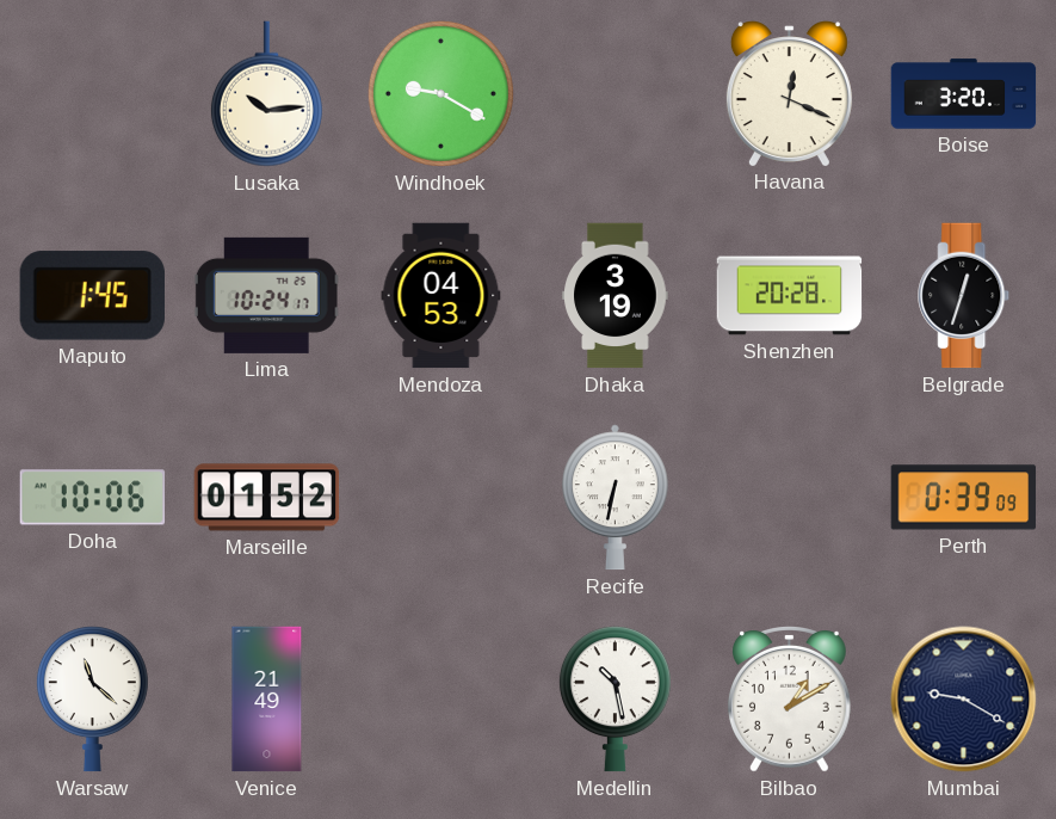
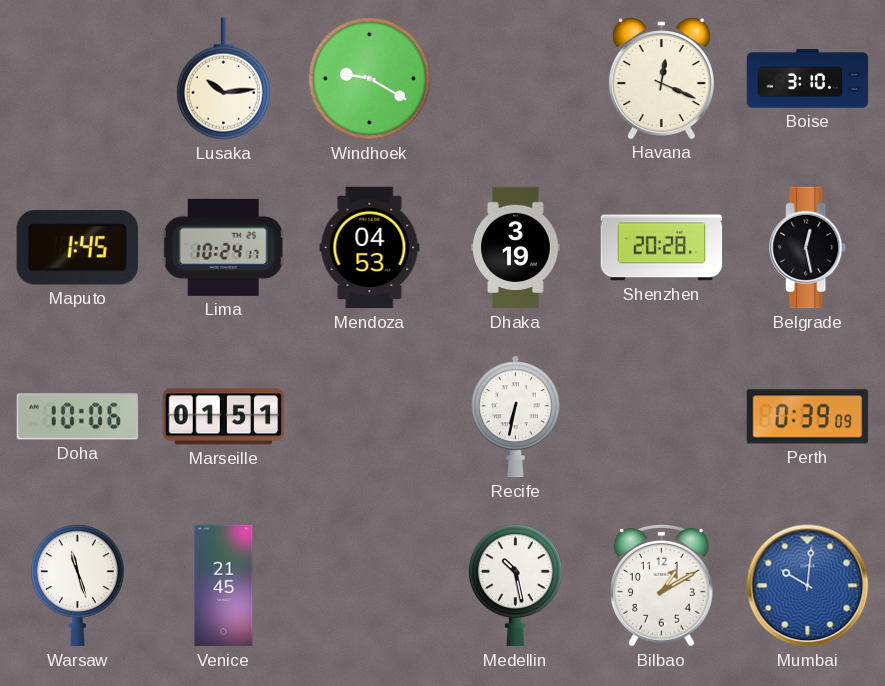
Boise: 3:20 -> 3:10
Belgrade: 12:33 -> 12:28
Marseille: 01:52 -> 01:51
Warsaw: 11:22 -> 11:27
Venice: 21:49 -> 21:45
Mumbai: 9:20 -> 10:01
Mumbai dial: navy -> blue
